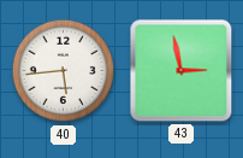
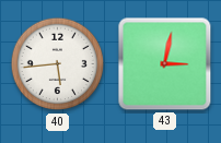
43: 2:58 -> 3:02
